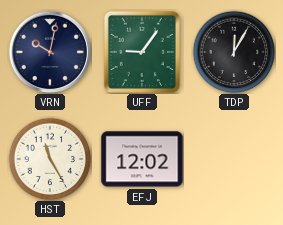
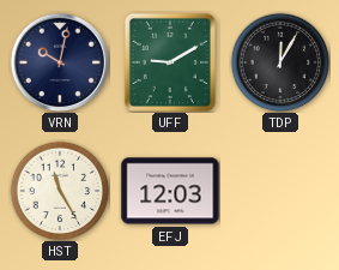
UFF: 9:06 -> 9:10
EFJ: 12:02 -> 12:03
